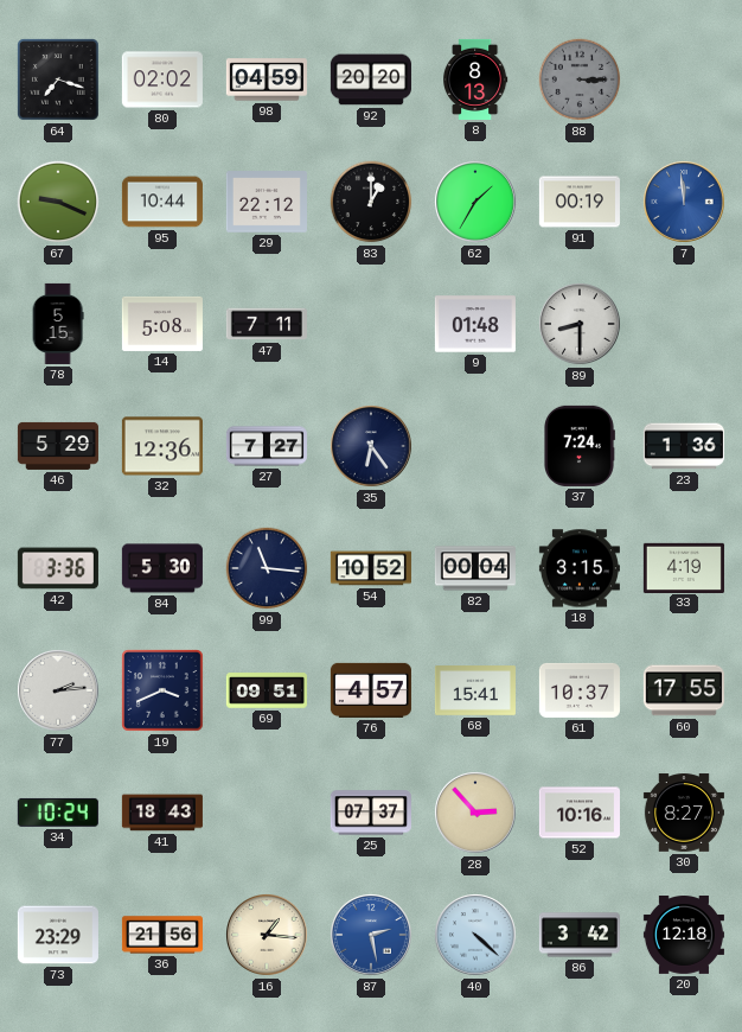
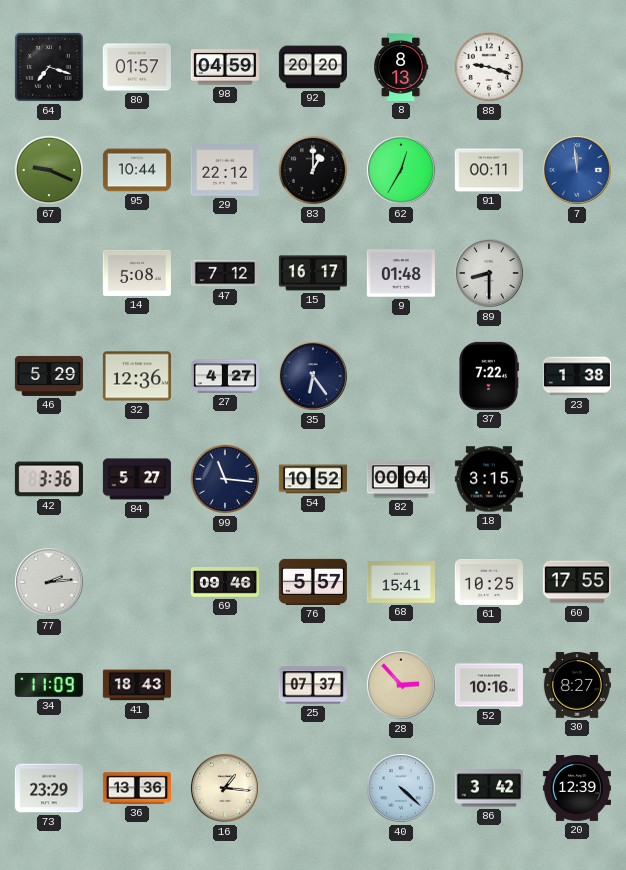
80: 02:02 -> 01:57
88: 3:15 -> 9:18
88 dial: grey -> white
62: 1:35 -> 12:35
91: 00:19 -> 00:11
78: 5:15 -> none
47: 7:11 -> 7:12
15: none -> 16:17
27: 7:27 -> 4:27
37: 7:24 -> 7:22
23: 1:36 -> 1:38
84: 5:30 -> 5:27
33: 4:19 -> none
19: 3:41 -> none
69: 09:51 -> 09:46
76: 4:57 -> 5:57
61: 10:37 -> 10:25
34: 10:24 -> 11:09
36: 21:56 -> 13:36
87: 2:28 -> none
20: 12:18 -> 12:39
